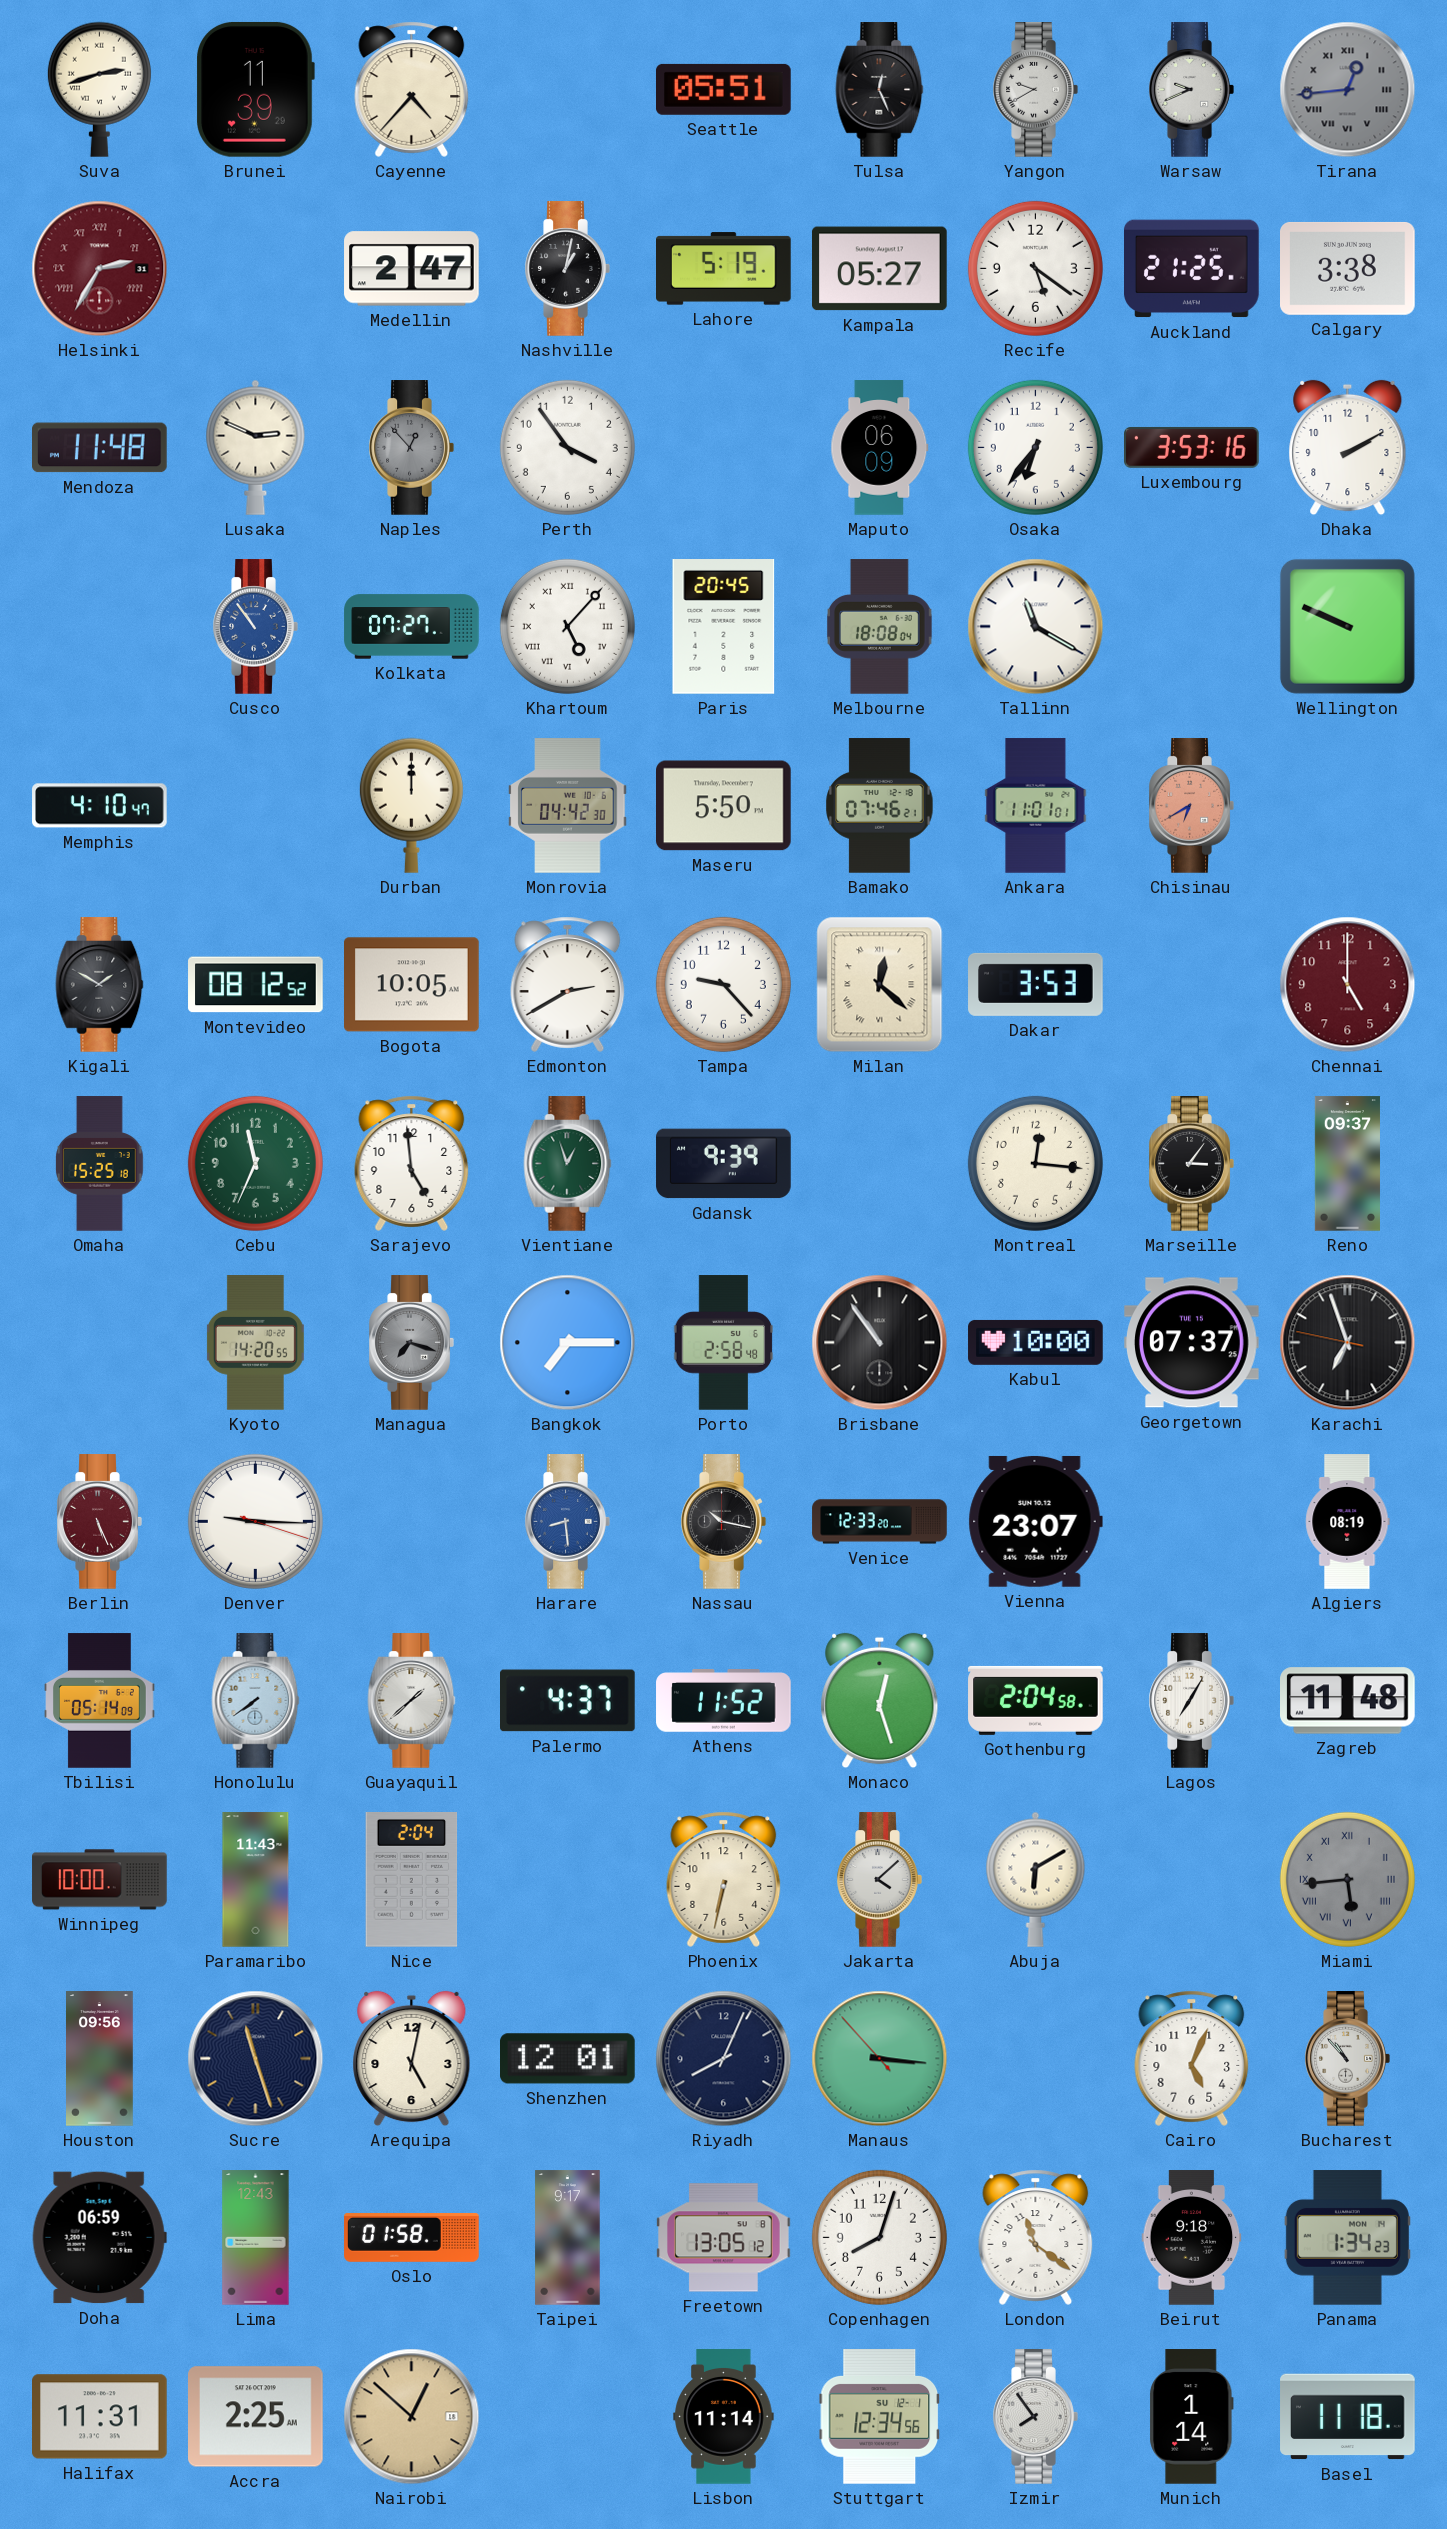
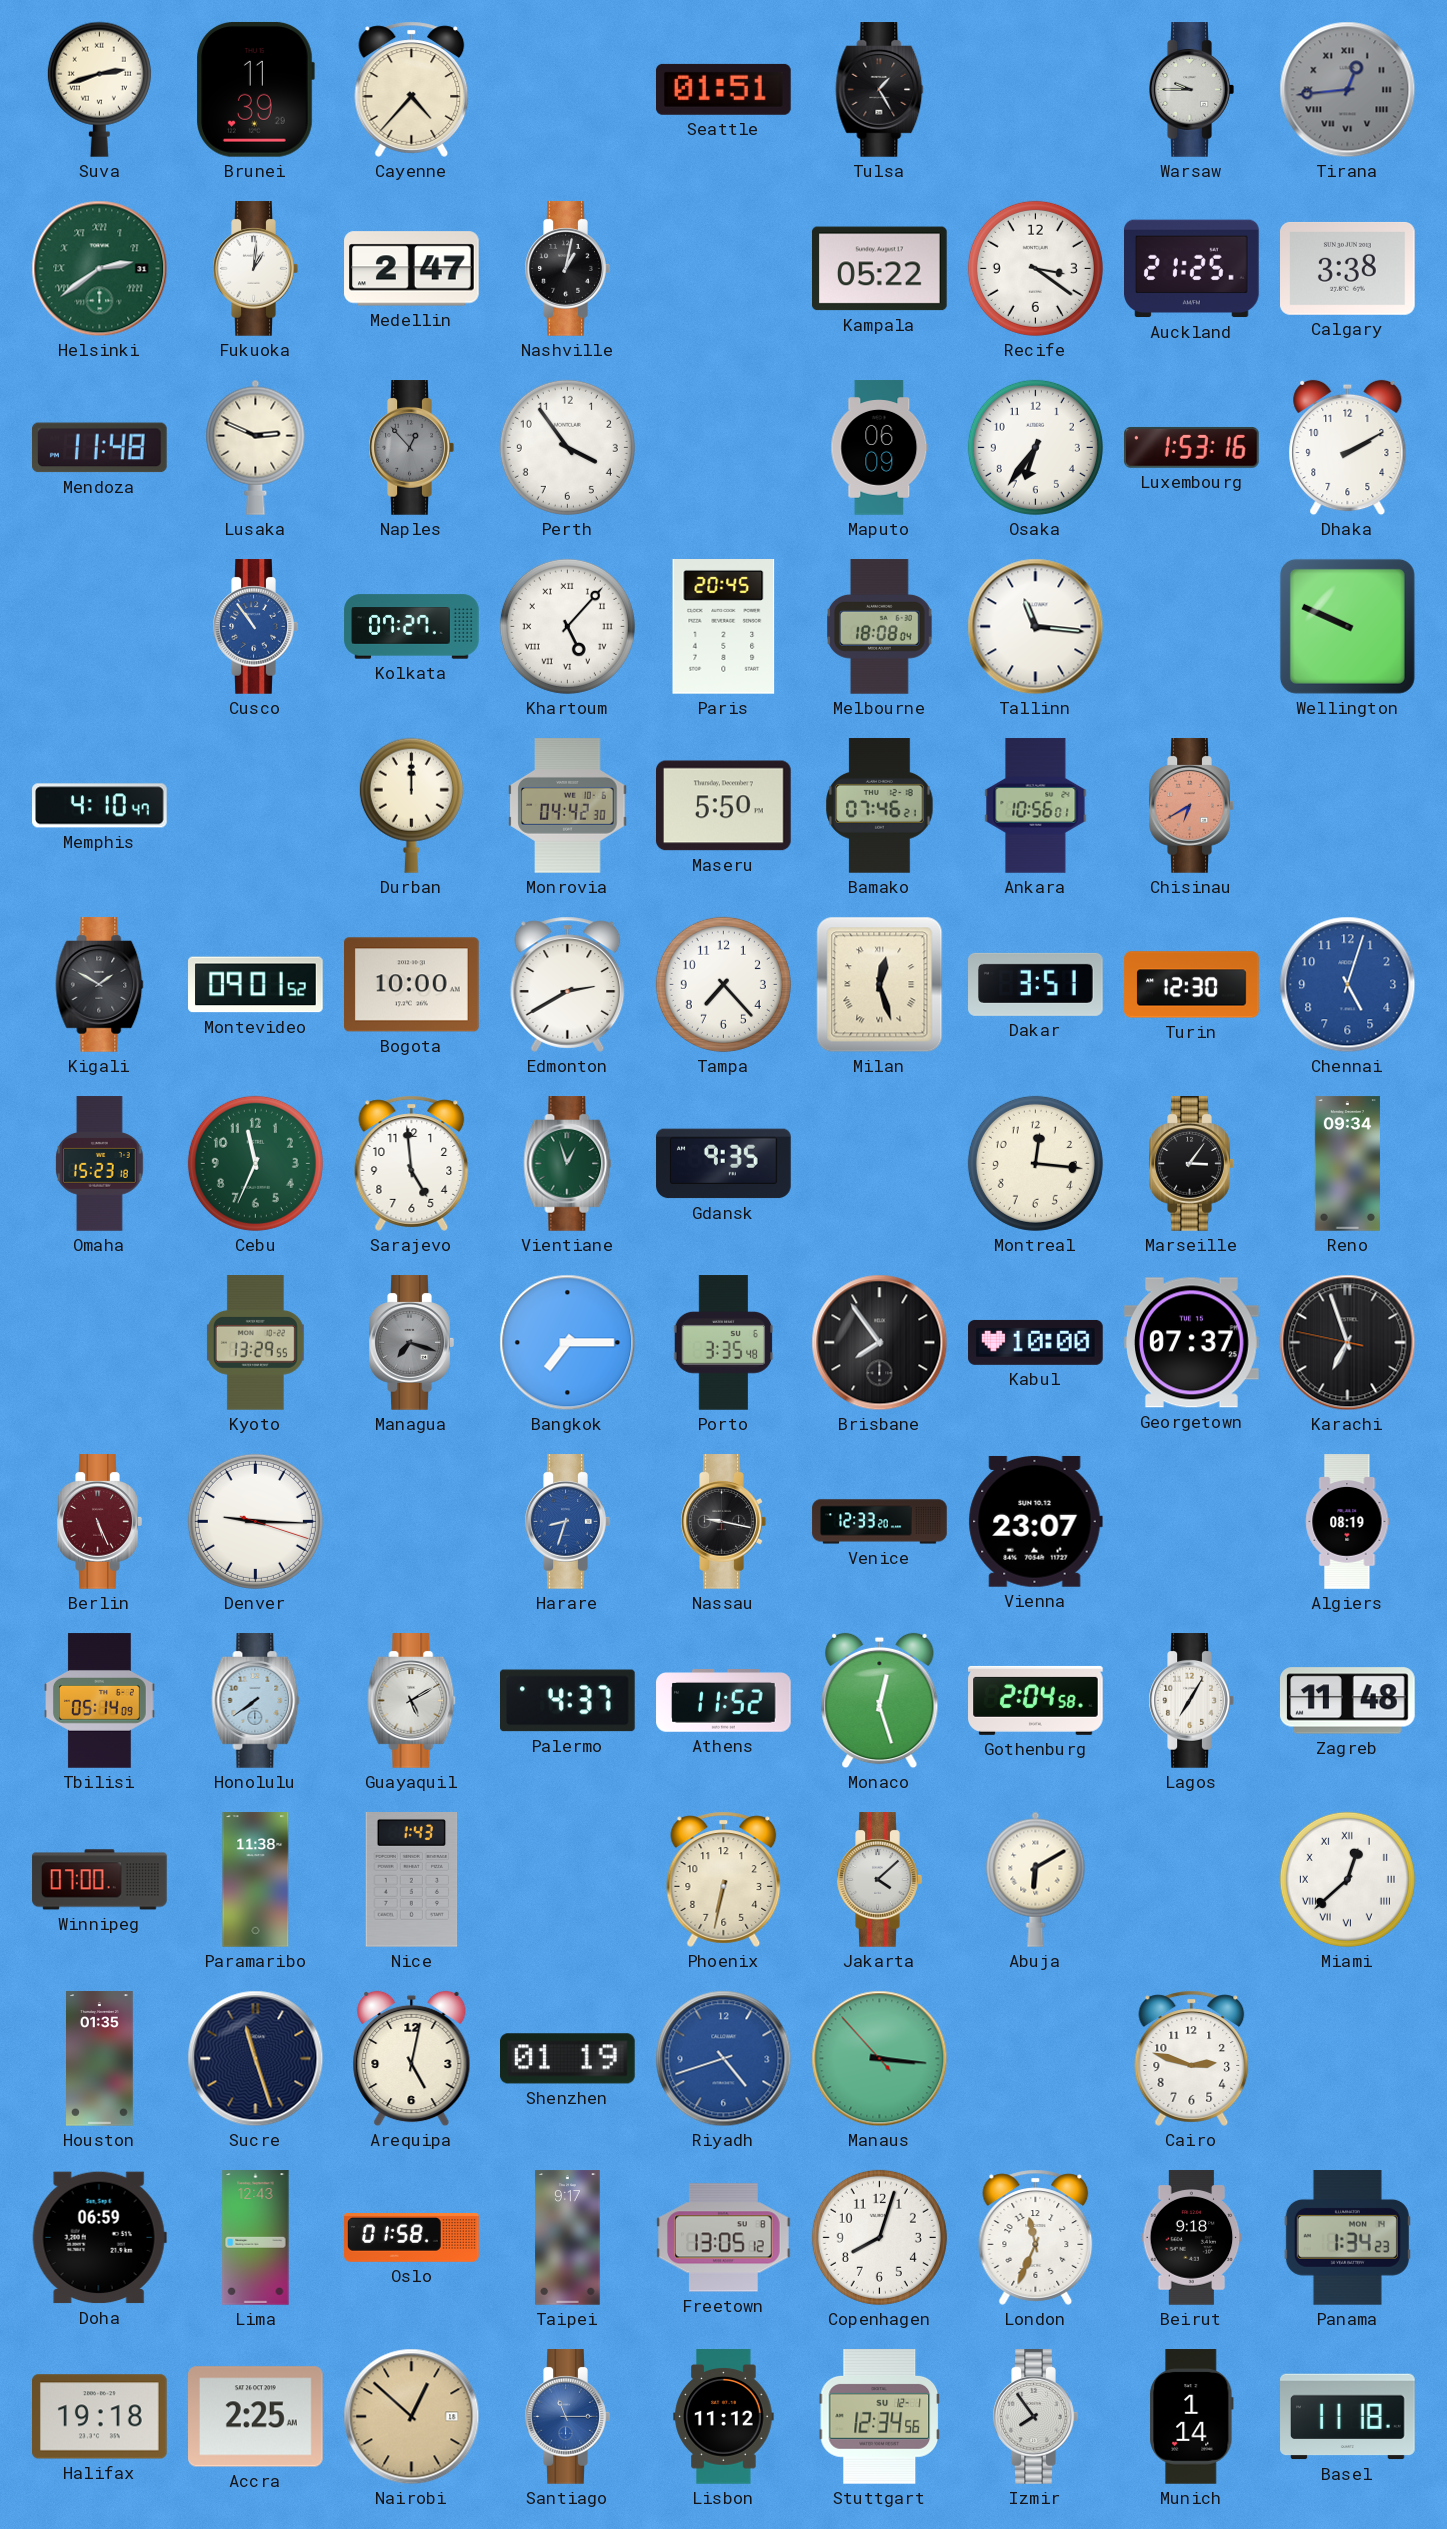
Seattle: 05:51 -> 01:51
Tulsa: 12:26 -> 1:25
Yangon: 9:40 -> none
Warsaw: 9:41 -> 9:45
Helsinki: 2:35 -> 2:39
Helsinki dial: burgundy -> green
Fukuoka: none -> 1:01
Lahore: 5:19 -> none
Kampala: 05:27 -> 05:22
Recife: 5:21 -> 3:21
Luxembourg: 3:53 -> 1:53
Tallinn: 11:20 -> 11:16
Ankara: 11:01 -> 10:56
Montevideo: 08:12 -> 09:01
Bogota: 10:05 -> 10:00
Tampa: 9:23 -> 7:23
Milan: 12:22 -> 12:27
Dakar: 3:53 -> 3:51
Turin: none -> 12:30
Chennai: 5:00 -> 5:03
Chennai dial: burgundy -> blue
Omaha: 15:25 -> 15:23
Gdansk: 9:39 -> 9:35
Reno: 09:37 -> 09:34
Kyoto: 14:20 -> 13:29
Porto: 2:58 -> 3:35
Brisbane: 10:54 -> 7:54
Harare: 8:29 -> 8:33
Nassau: 10:17 -> 9:17
Guayaquil: 1:38 -> 5:10
Winnipeg: 10:00 -> 07:00
Paramaribo: 11:43 -> 11:38
Nice: 2:04 -> 1:43
Miami: 5:44 -> 12:38
Miami dial: grey -> white
Houston: 09:56 -> 01:35
Shenzhen: 12:01 -> 01:19
Riyadh: 8:04 -> 4:42
Riyadh dial: navy -> blue
Cairo: 5:04 -> 2:48
Bucharest: 10:53 -> none
London: 11:21 -> 11:34
Halifax: 11:31 -> 19:18
Santiago: none -> 11:15
Lisbon: 11:14 -> 11:12
